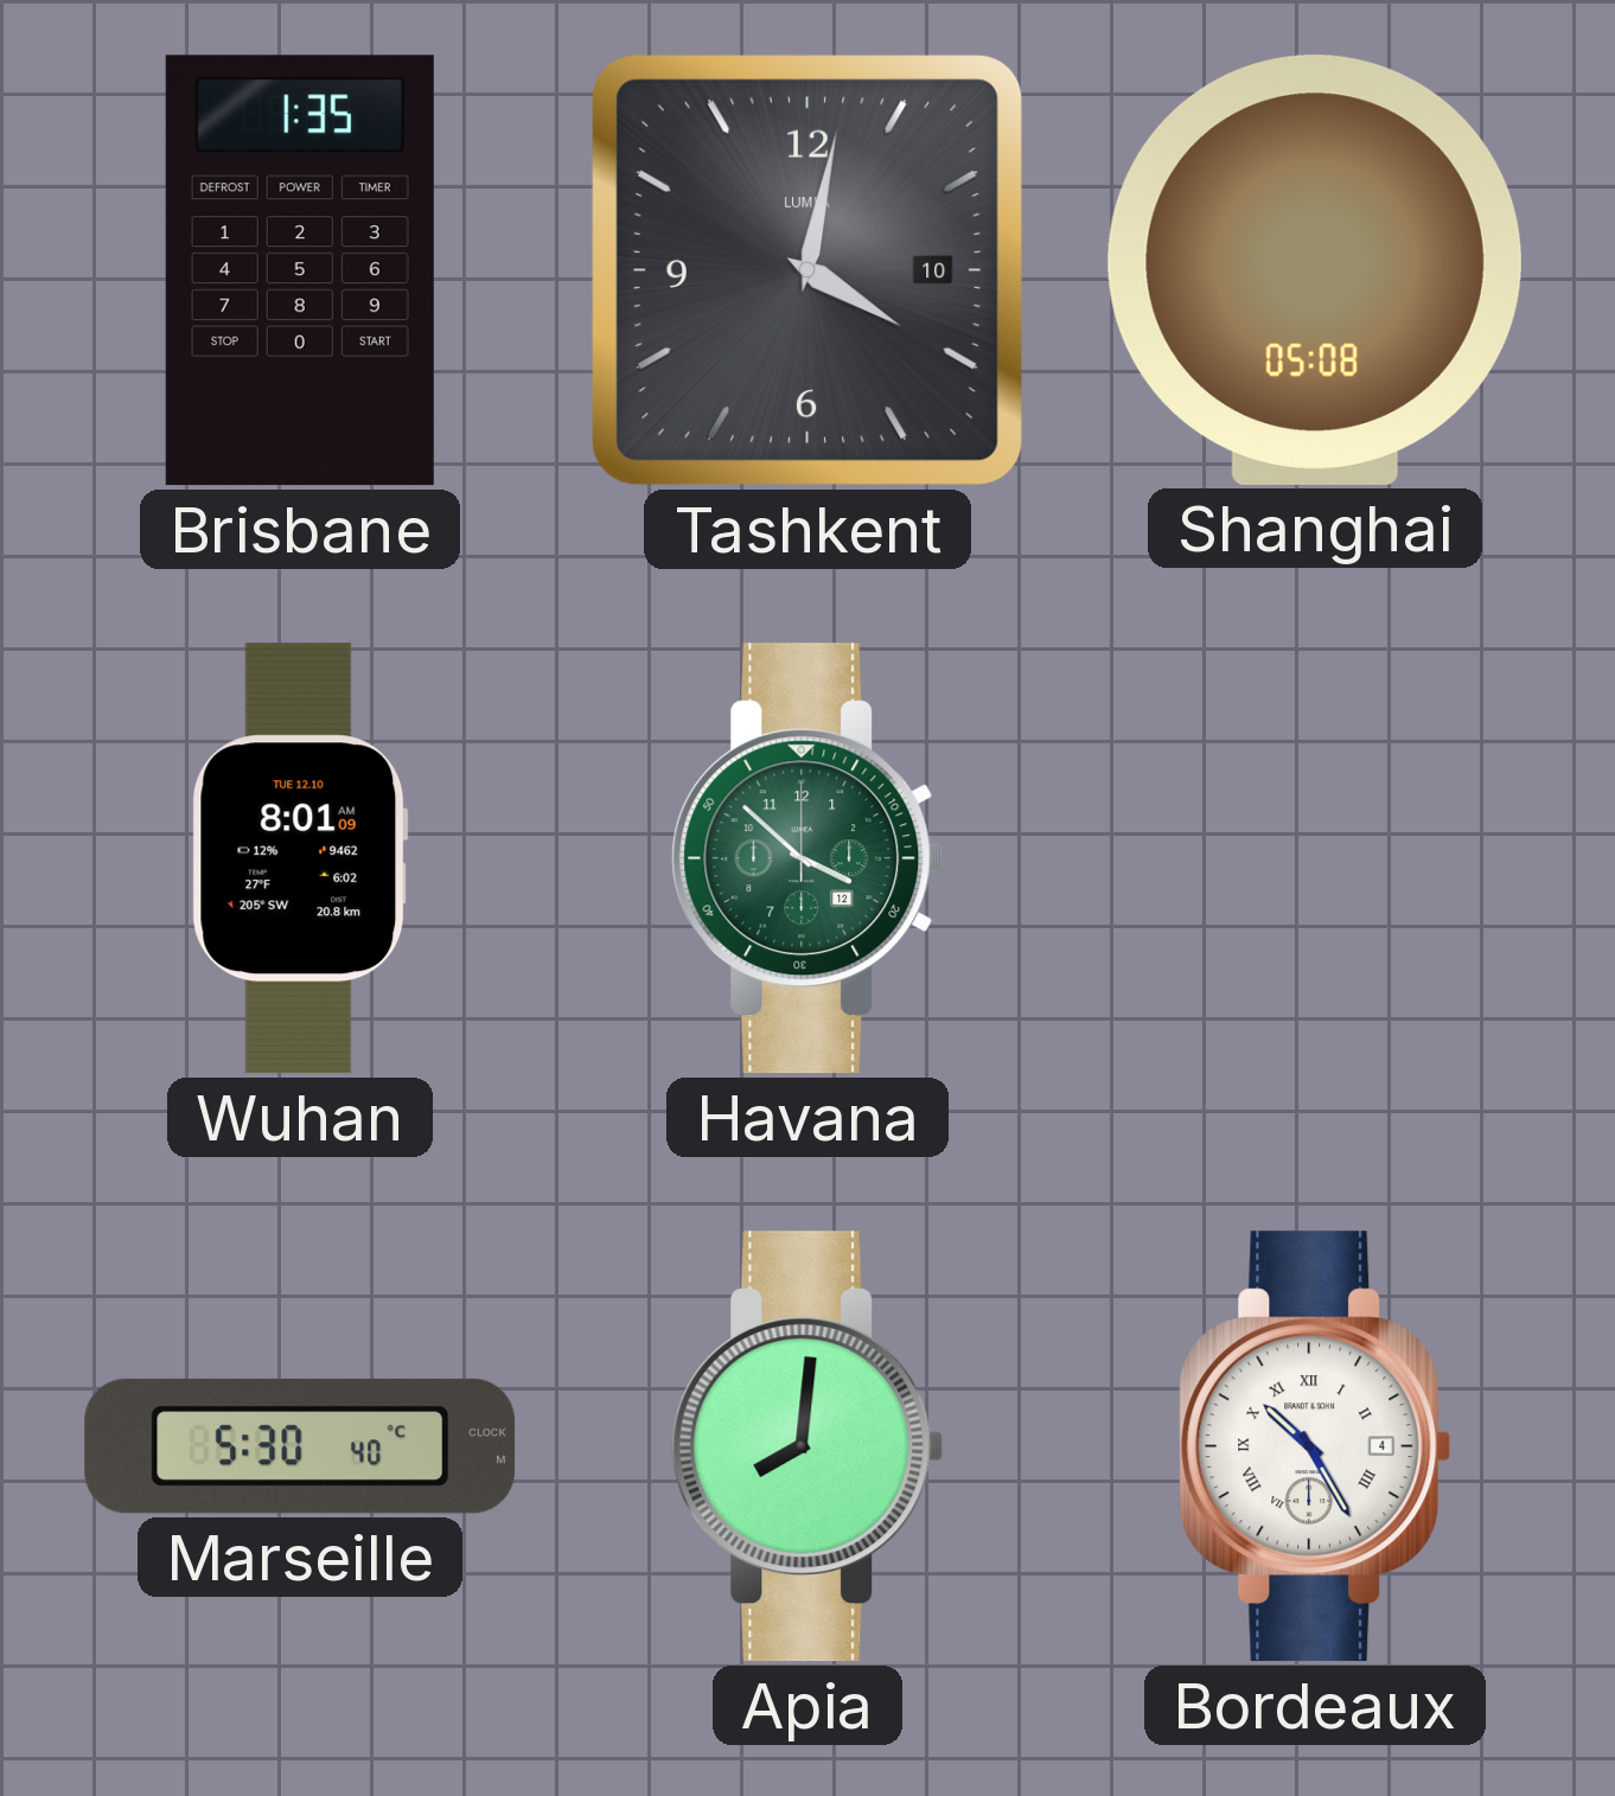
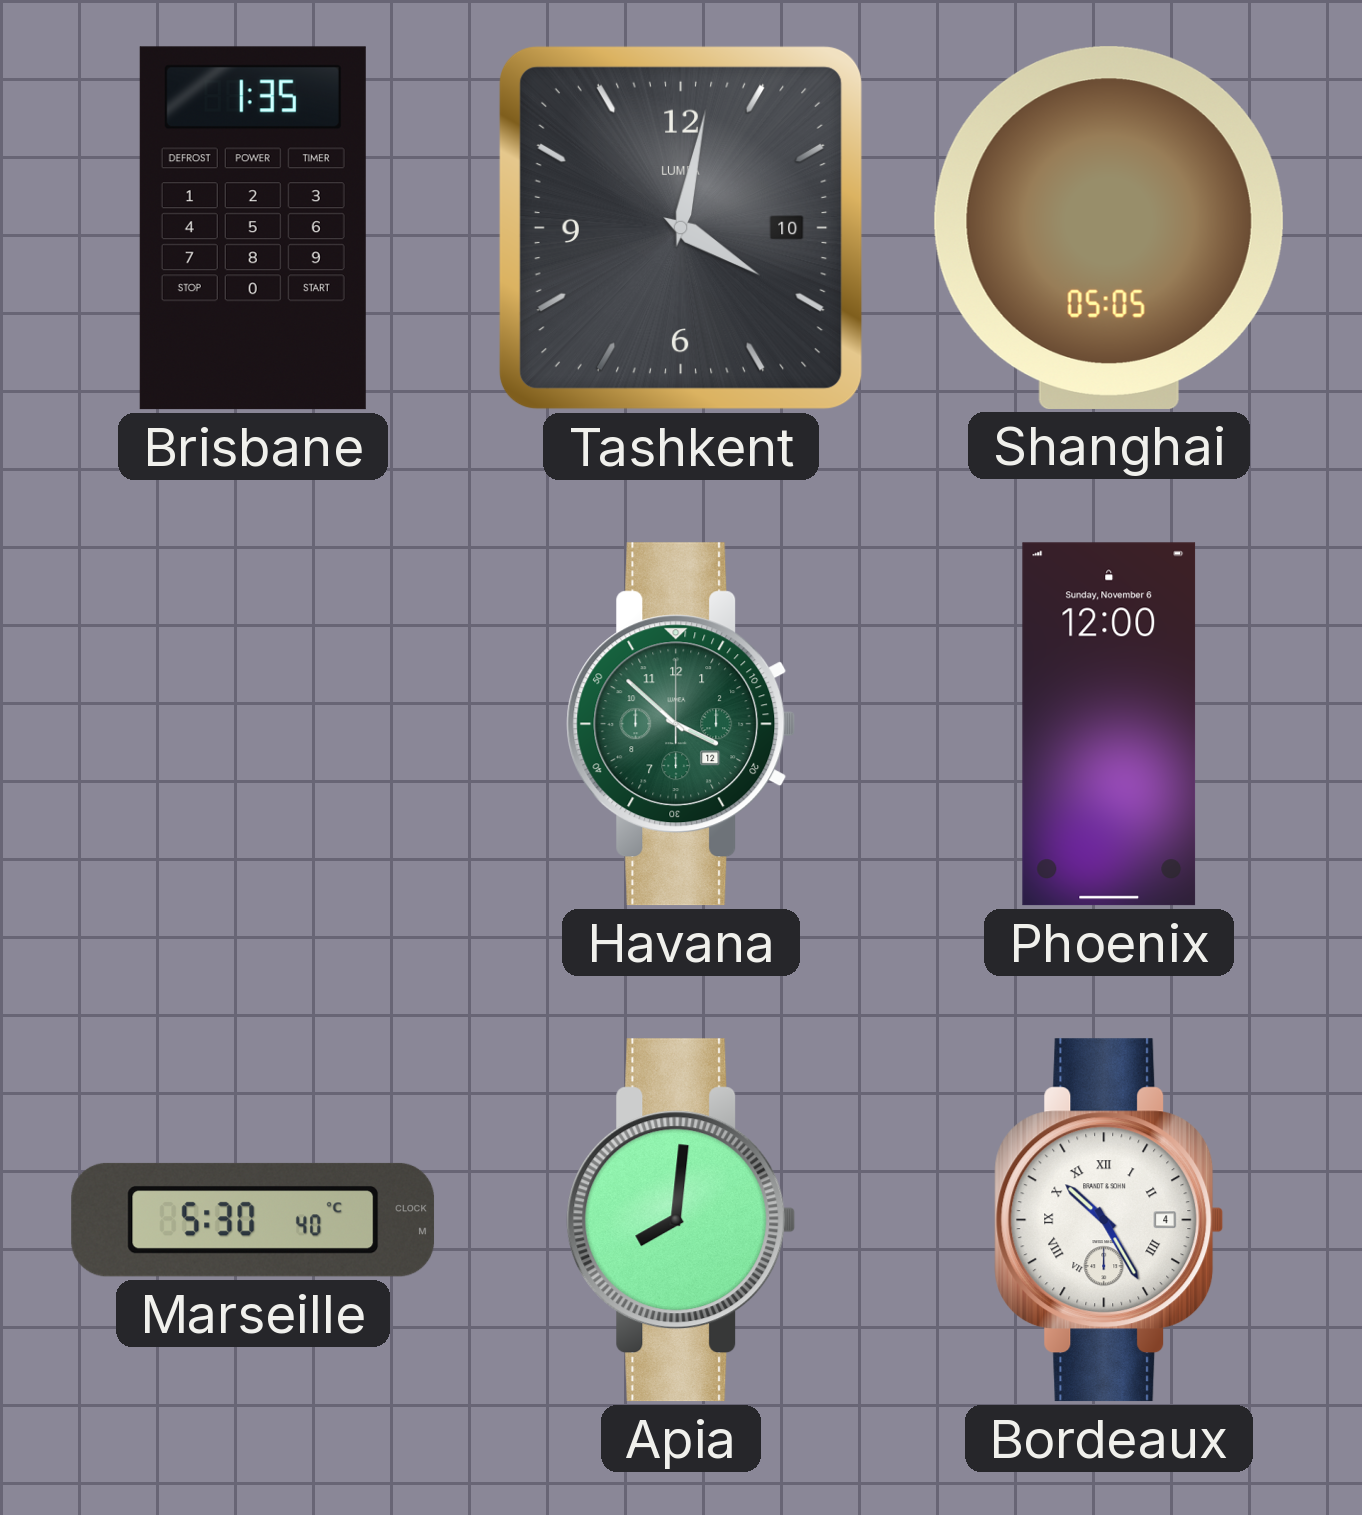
Shanghai: 05:08 -> 05:05
Wuhan: 8:01 -> none
Phoenix: none -> 12:00
